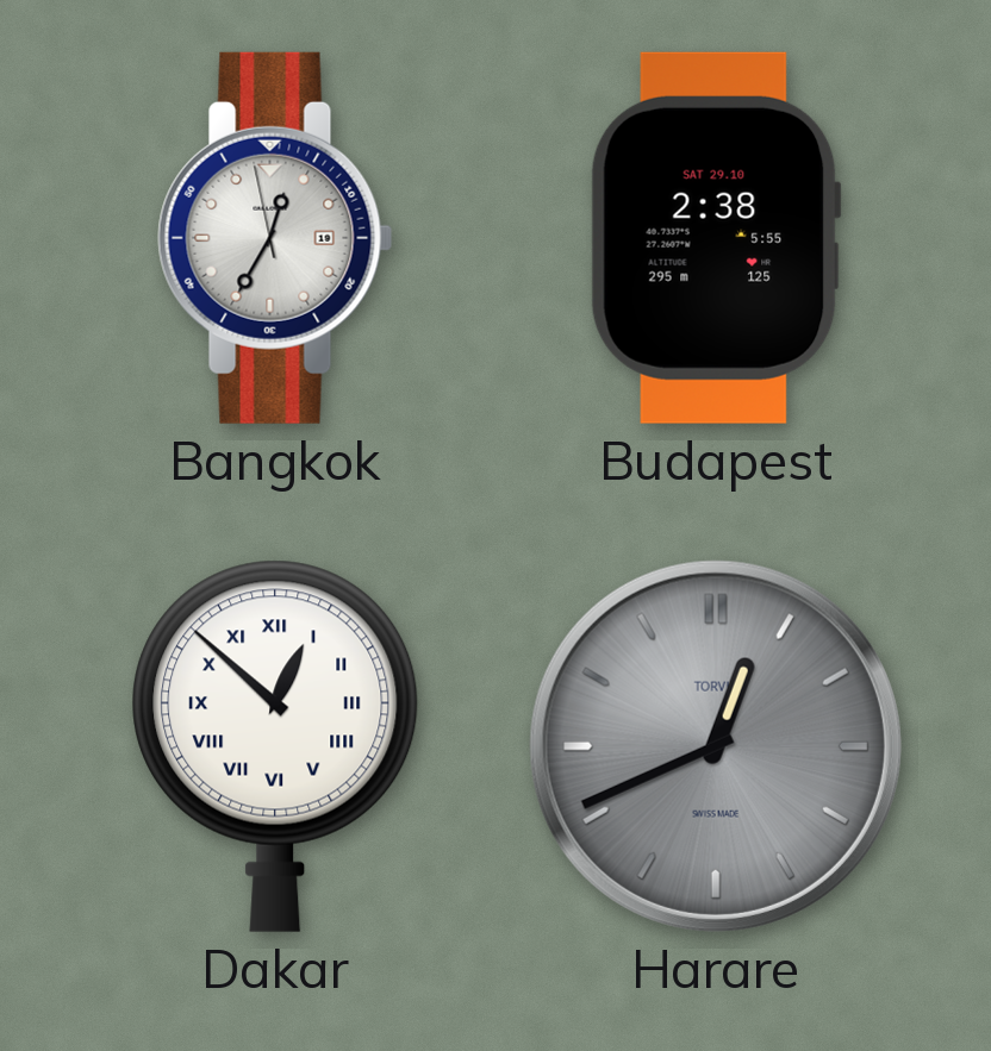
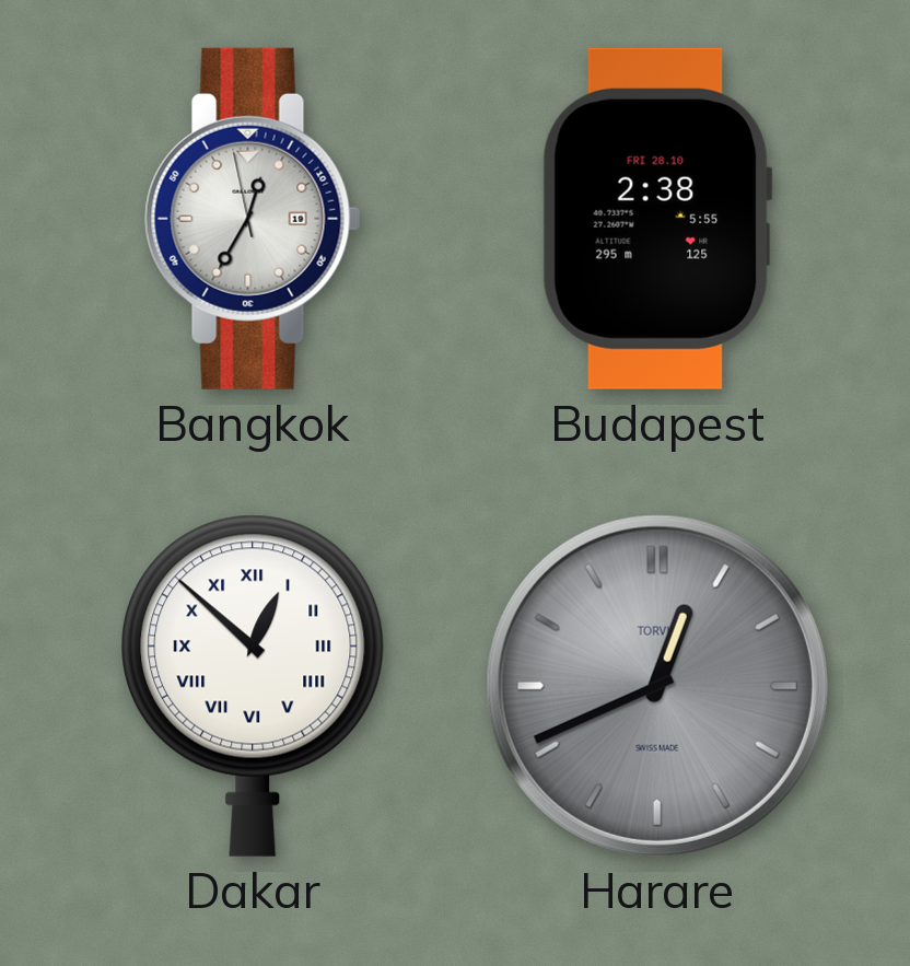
Budapest date: SAT 29.10 -> FRI 28.10
